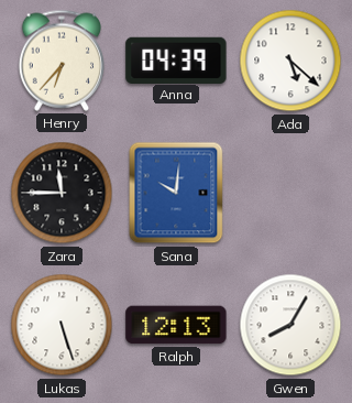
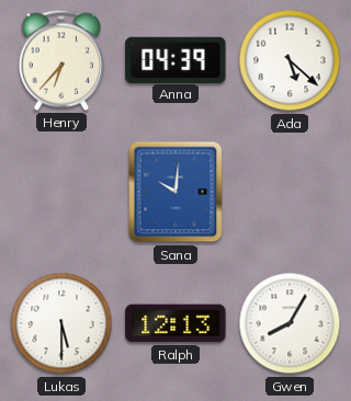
Zara: 11:45 -> none
Lukas: 5:27 -> 5:30
